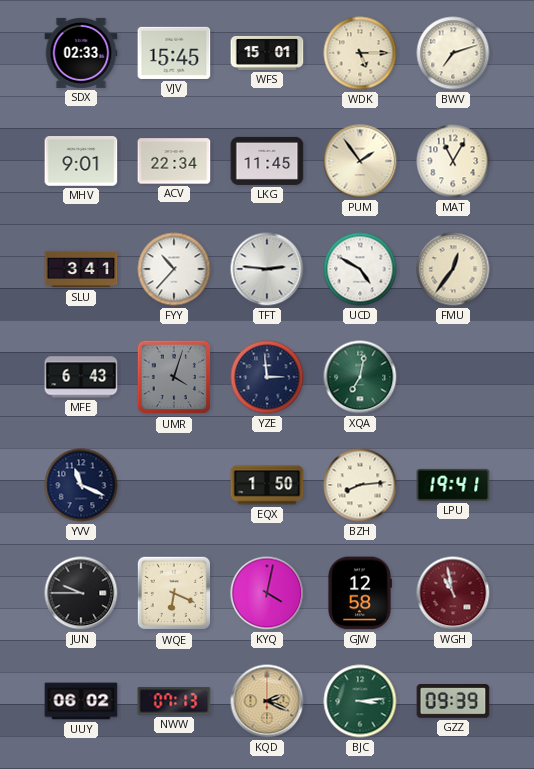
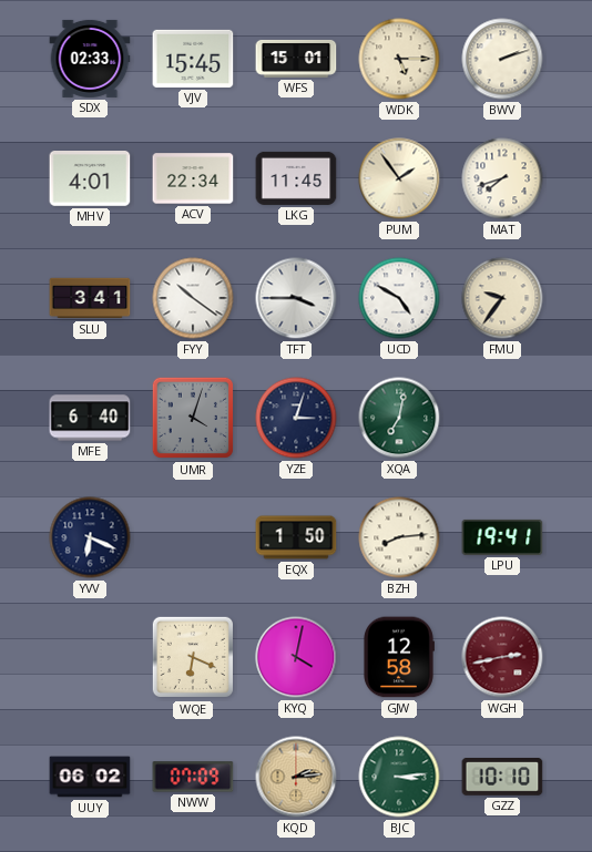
BWV: 7:12 -> 2:12
MHV: 9:01 -> 4:01
MAT: 11:05 -> 7:42
FYY: 10:37 -> 10:21
TFT: 2:46 -> 3:45
FMU: 12:36 -> 9:36
MFE: 6:43 -> 6:40
YZE: 2:59 -> 3:03
YVV: 11:19 -> 6:19
JUN: 9:45 -> none
WGH: 10:58 -> 2:43
NWW: 07:13 -> 07:09
KQD: 2:19 -> 2:14
GZZ: 09:39 -> 10:10
